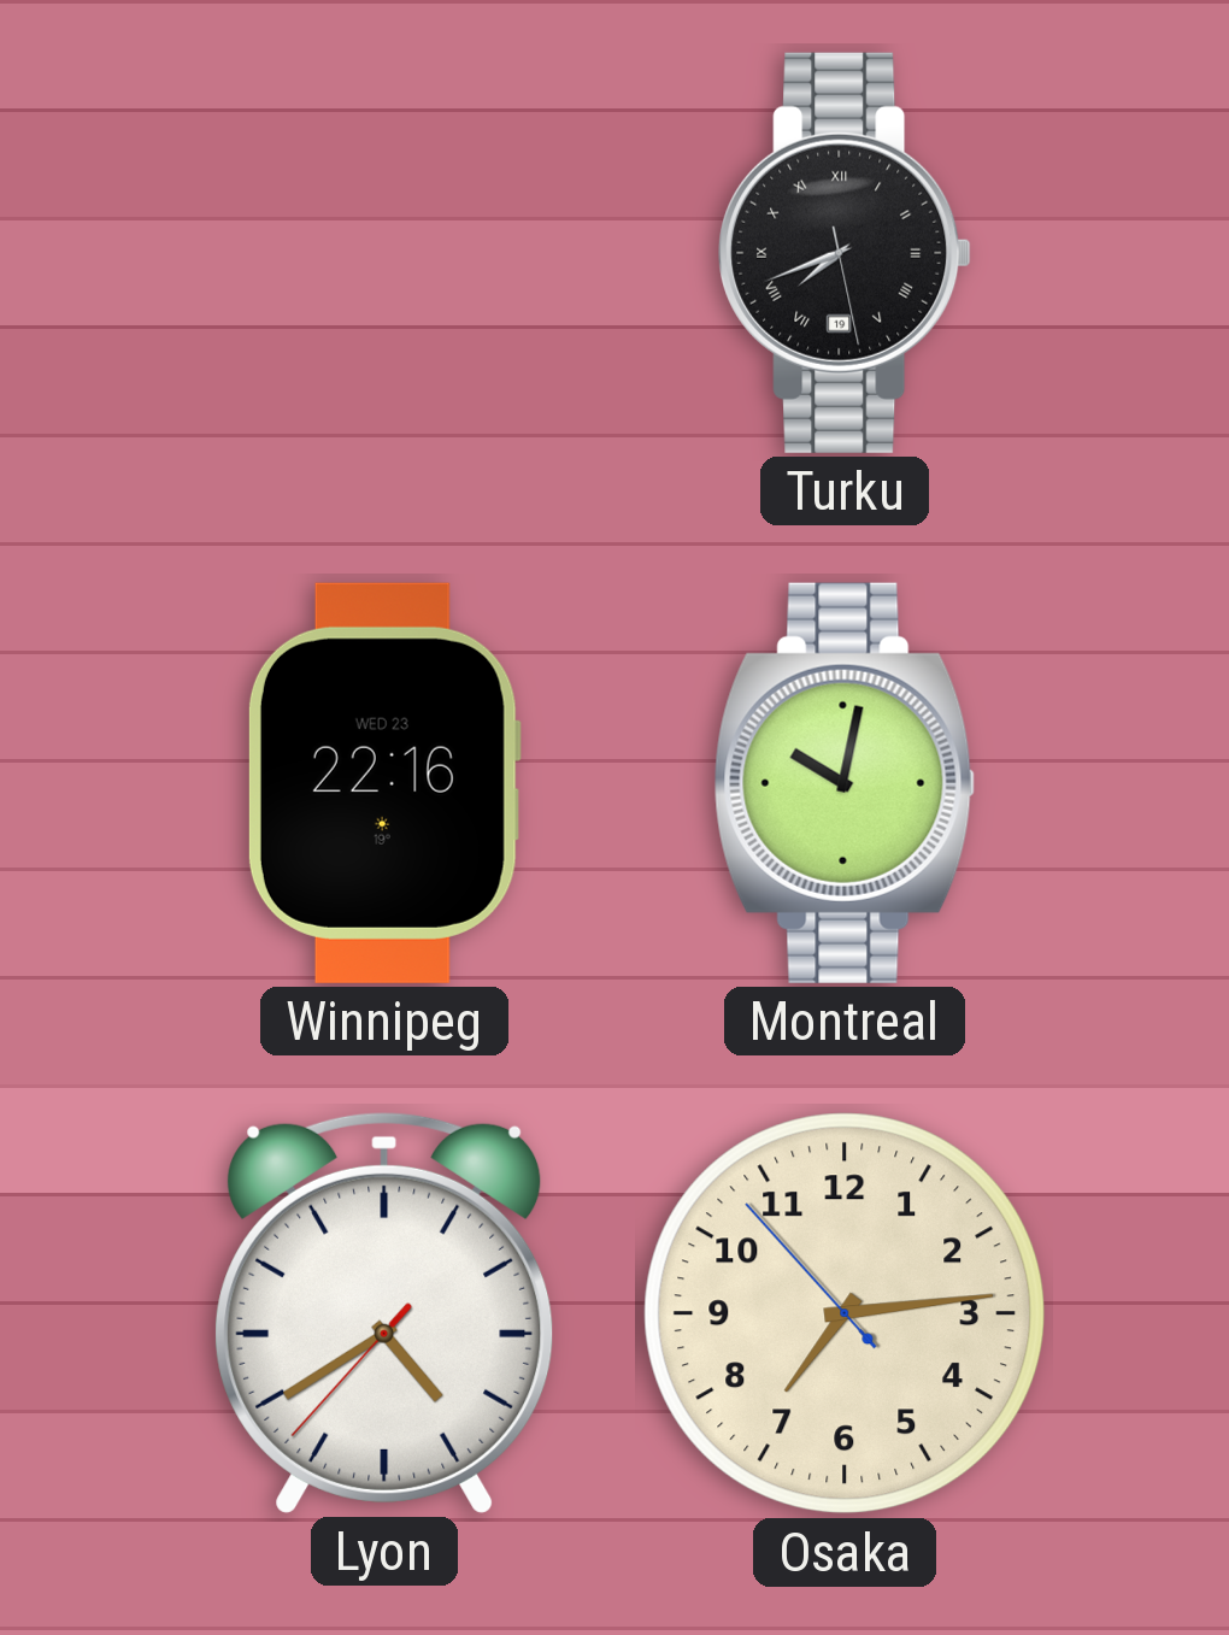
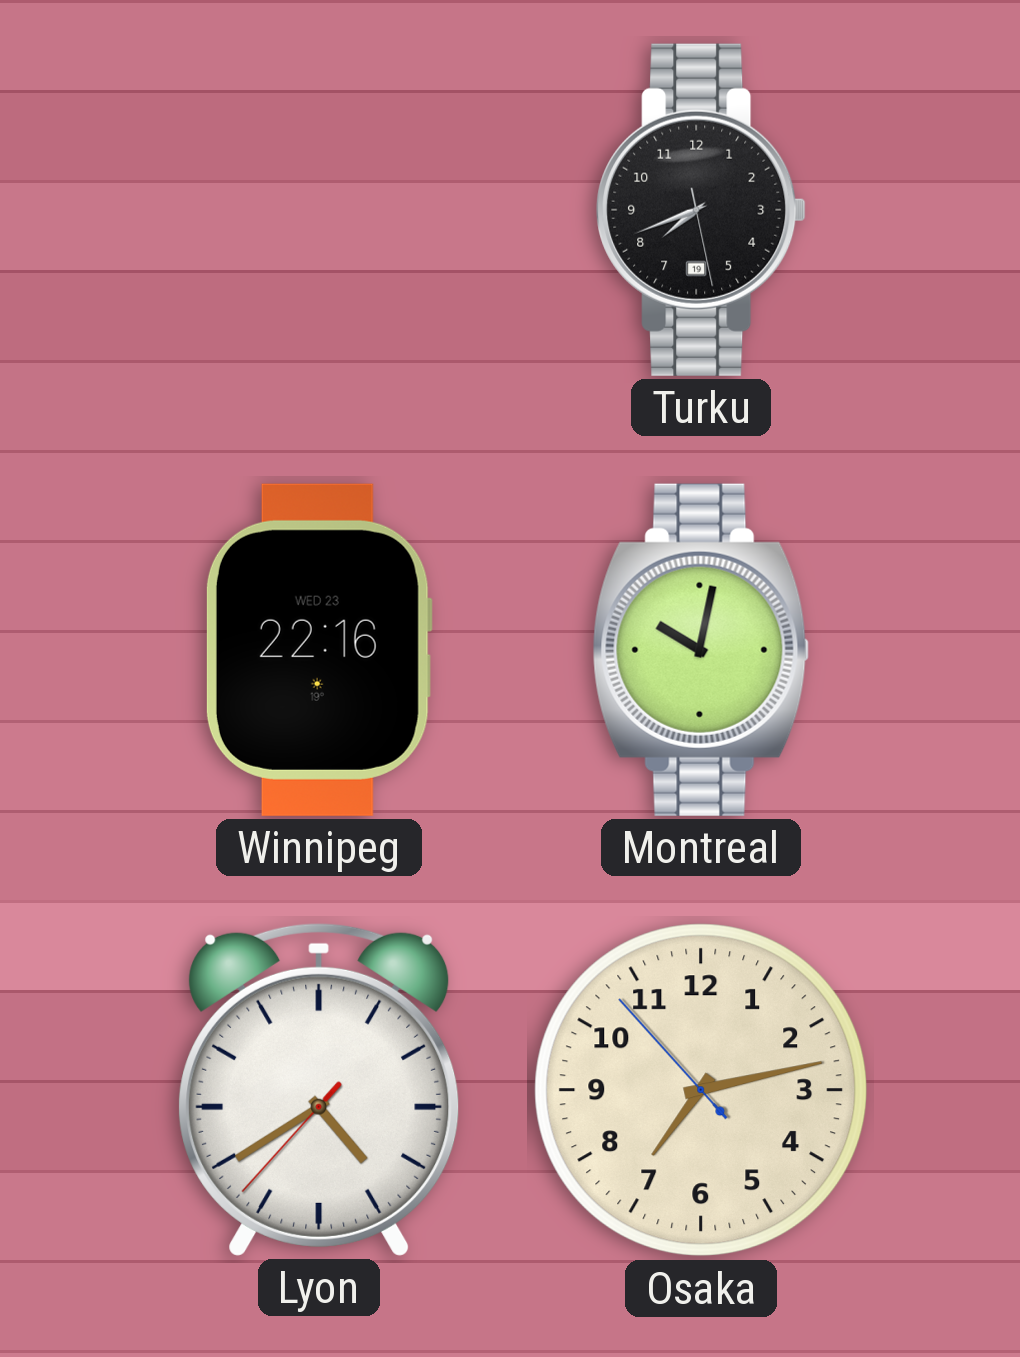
Turku numerals: Roman -> Arabic
Osaka: 7:13 -> 7:12
